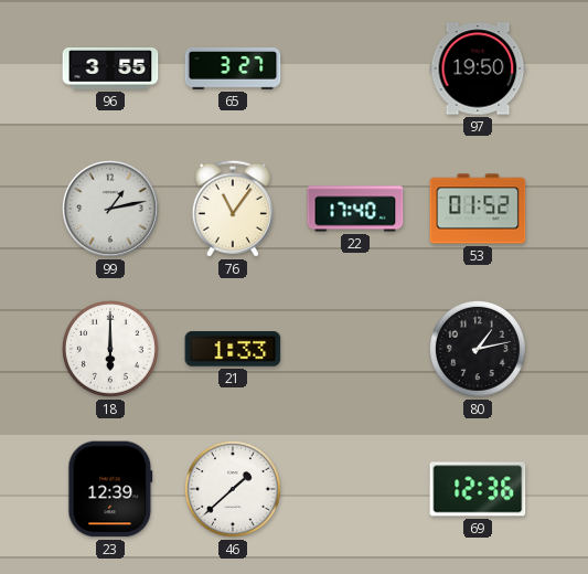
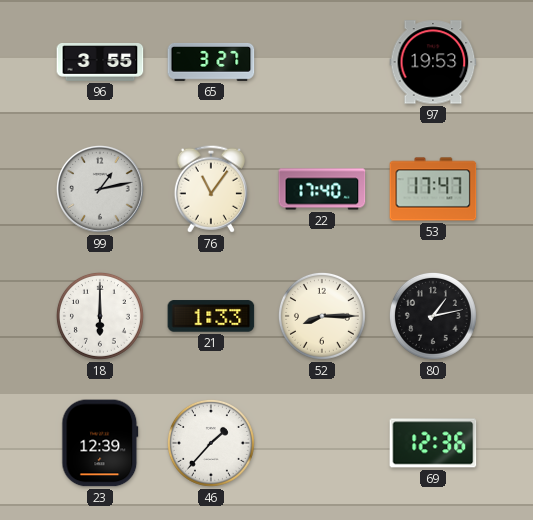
97: 19:50 -> 19:53
53: 01:52 -> 17:47
52: none -> 8:15
46: 1:38 -> 1:37
